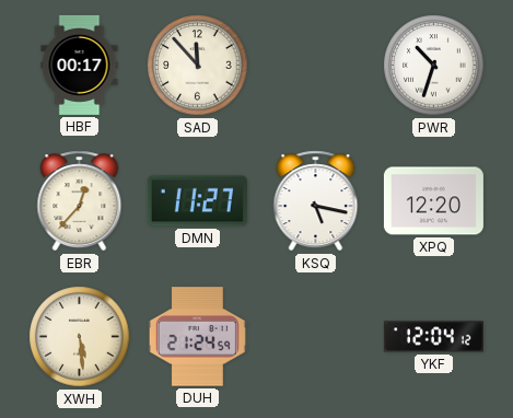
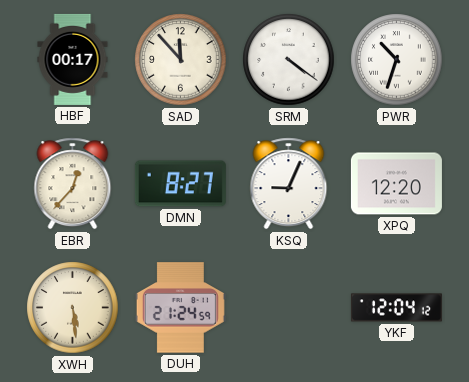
SRM: none -> 4:21
DMN: 11:27 -> 8:27
KSQ: 5:17 -> 9:04
